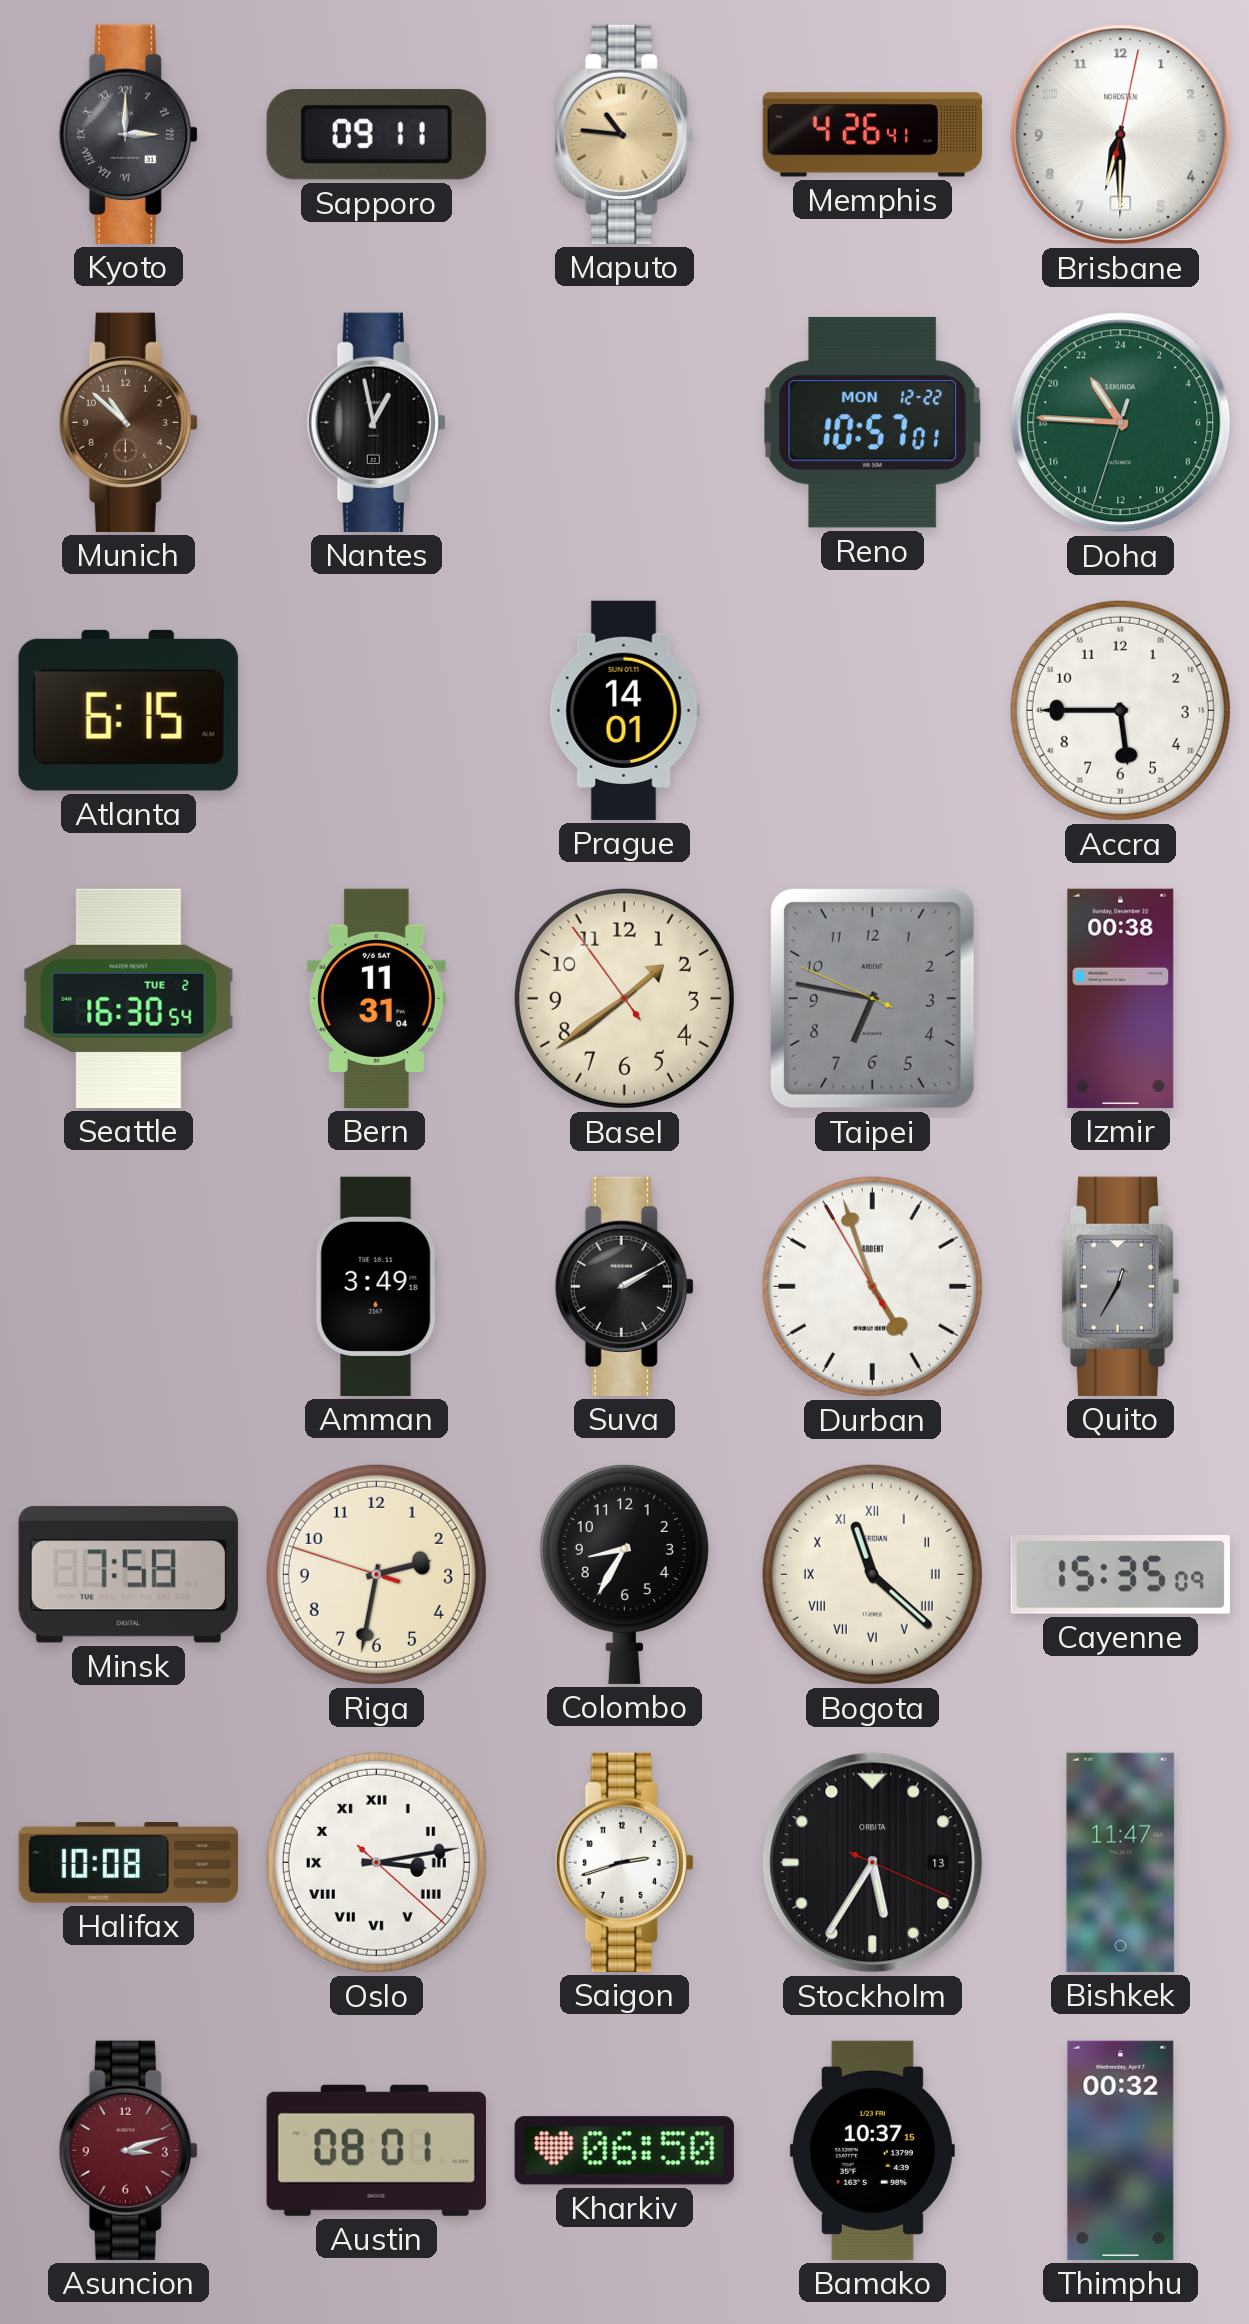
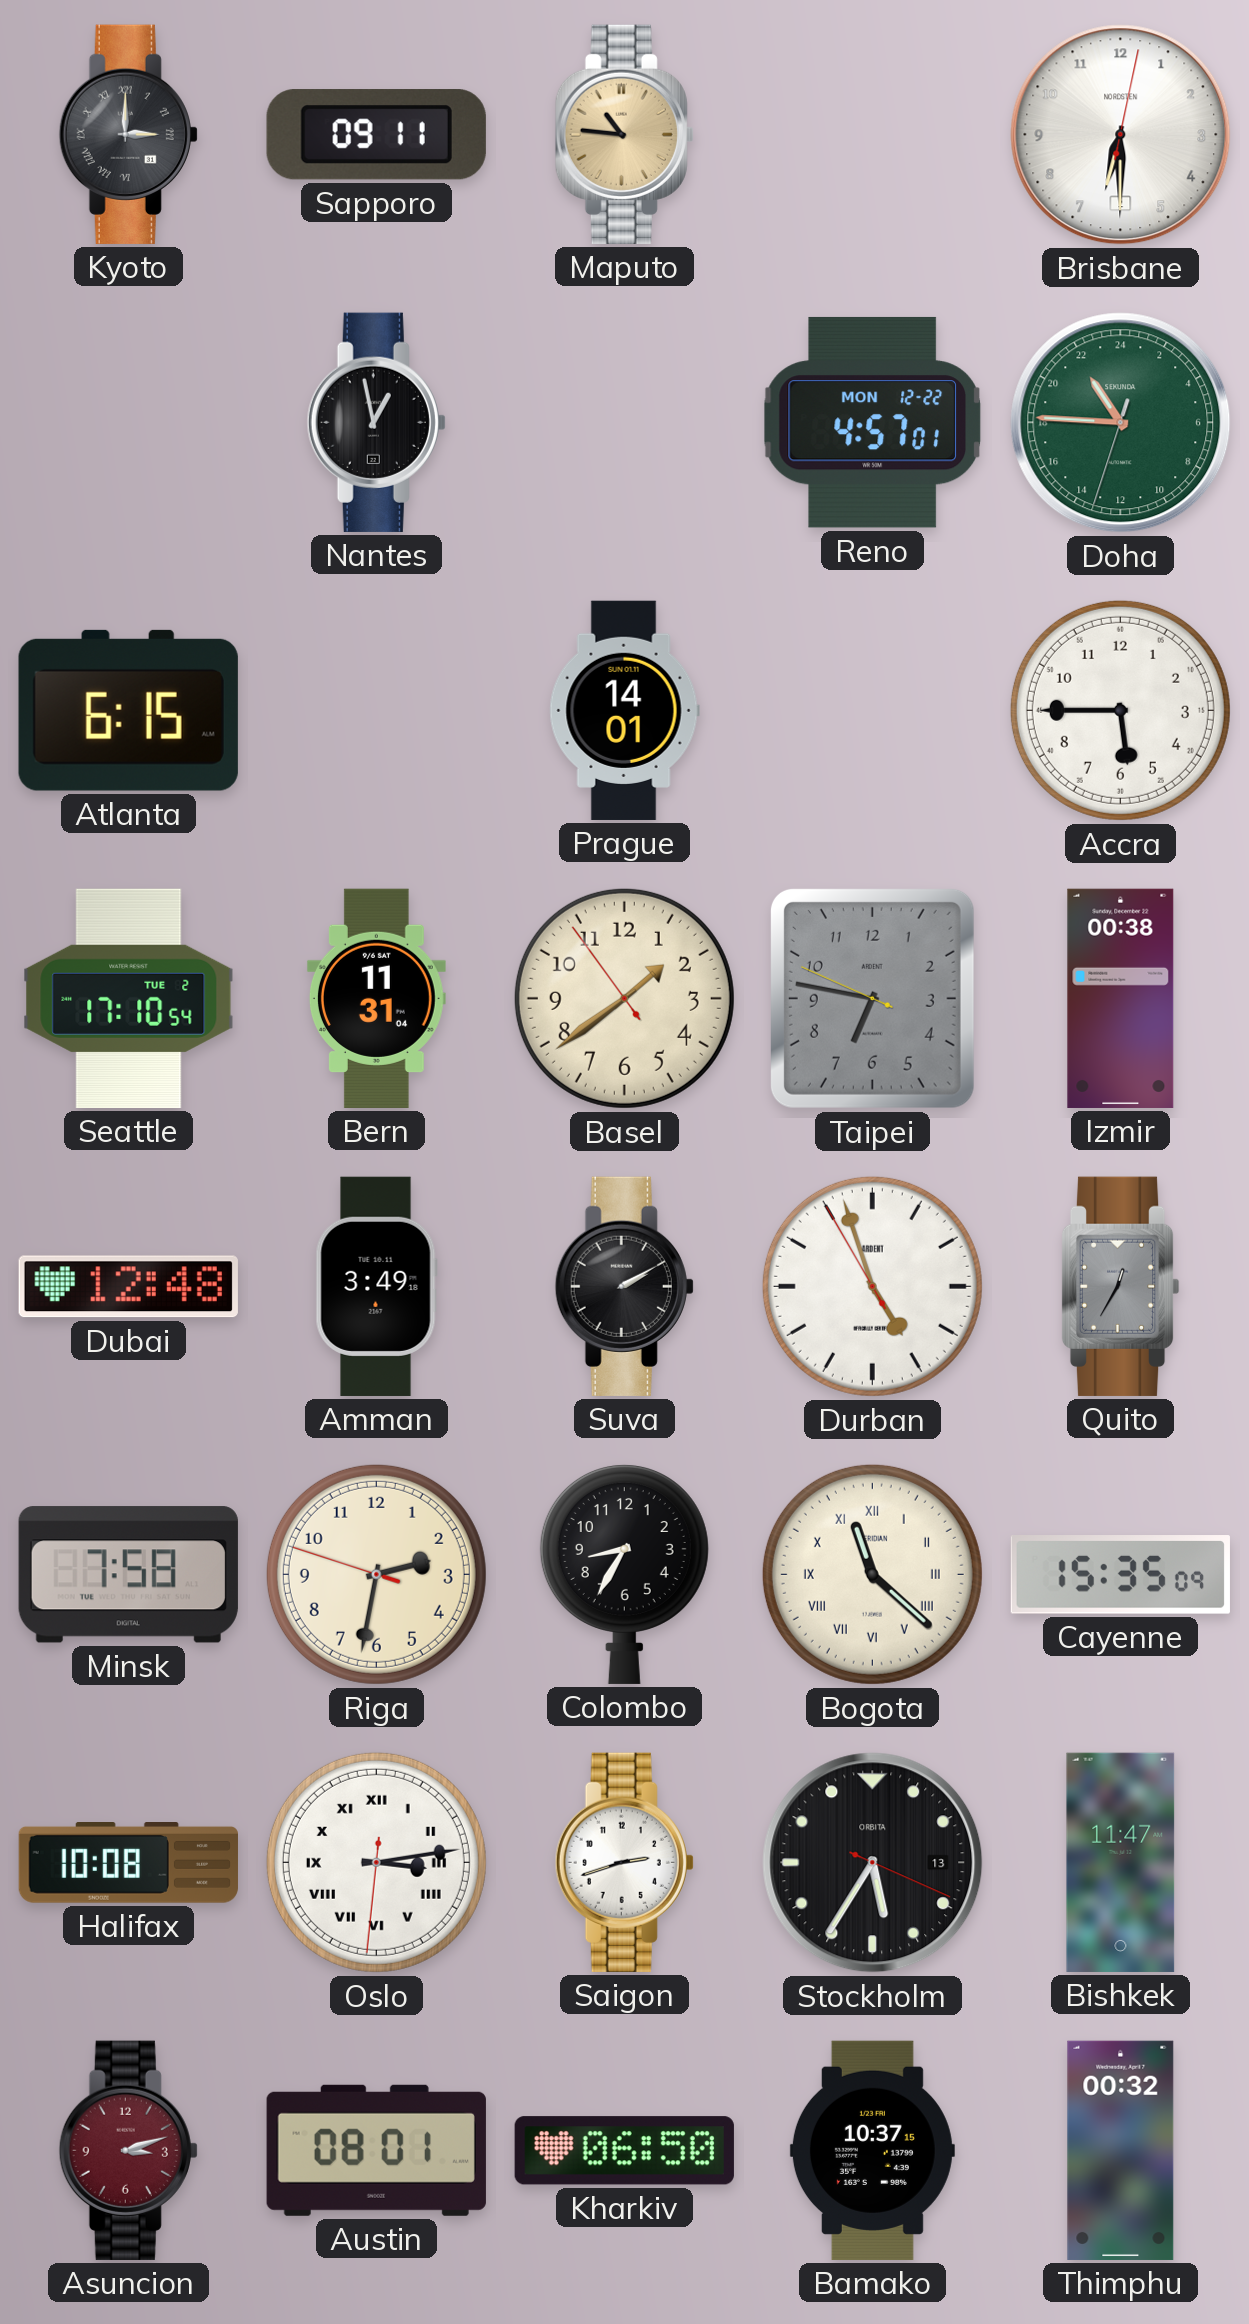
Memphis: 4:26 -> none
Munich: 10:52 -> none
Reno: 10:57 -> 4:57
Seattle: 16:30 -> 17:10
Dubai: none -> 12:48
Oslo: 3:13:22 -> 3:13:31
